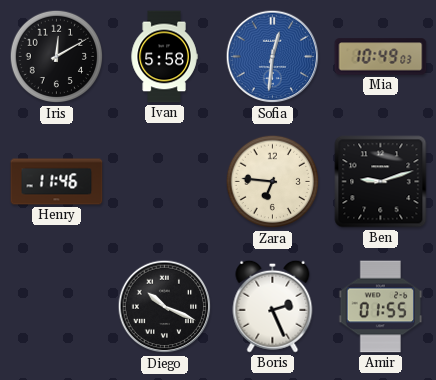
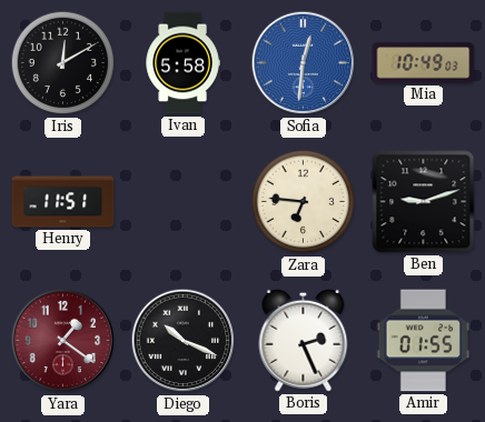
Henry: 11:46 -> 11:51
Yara: none -> 1:21
